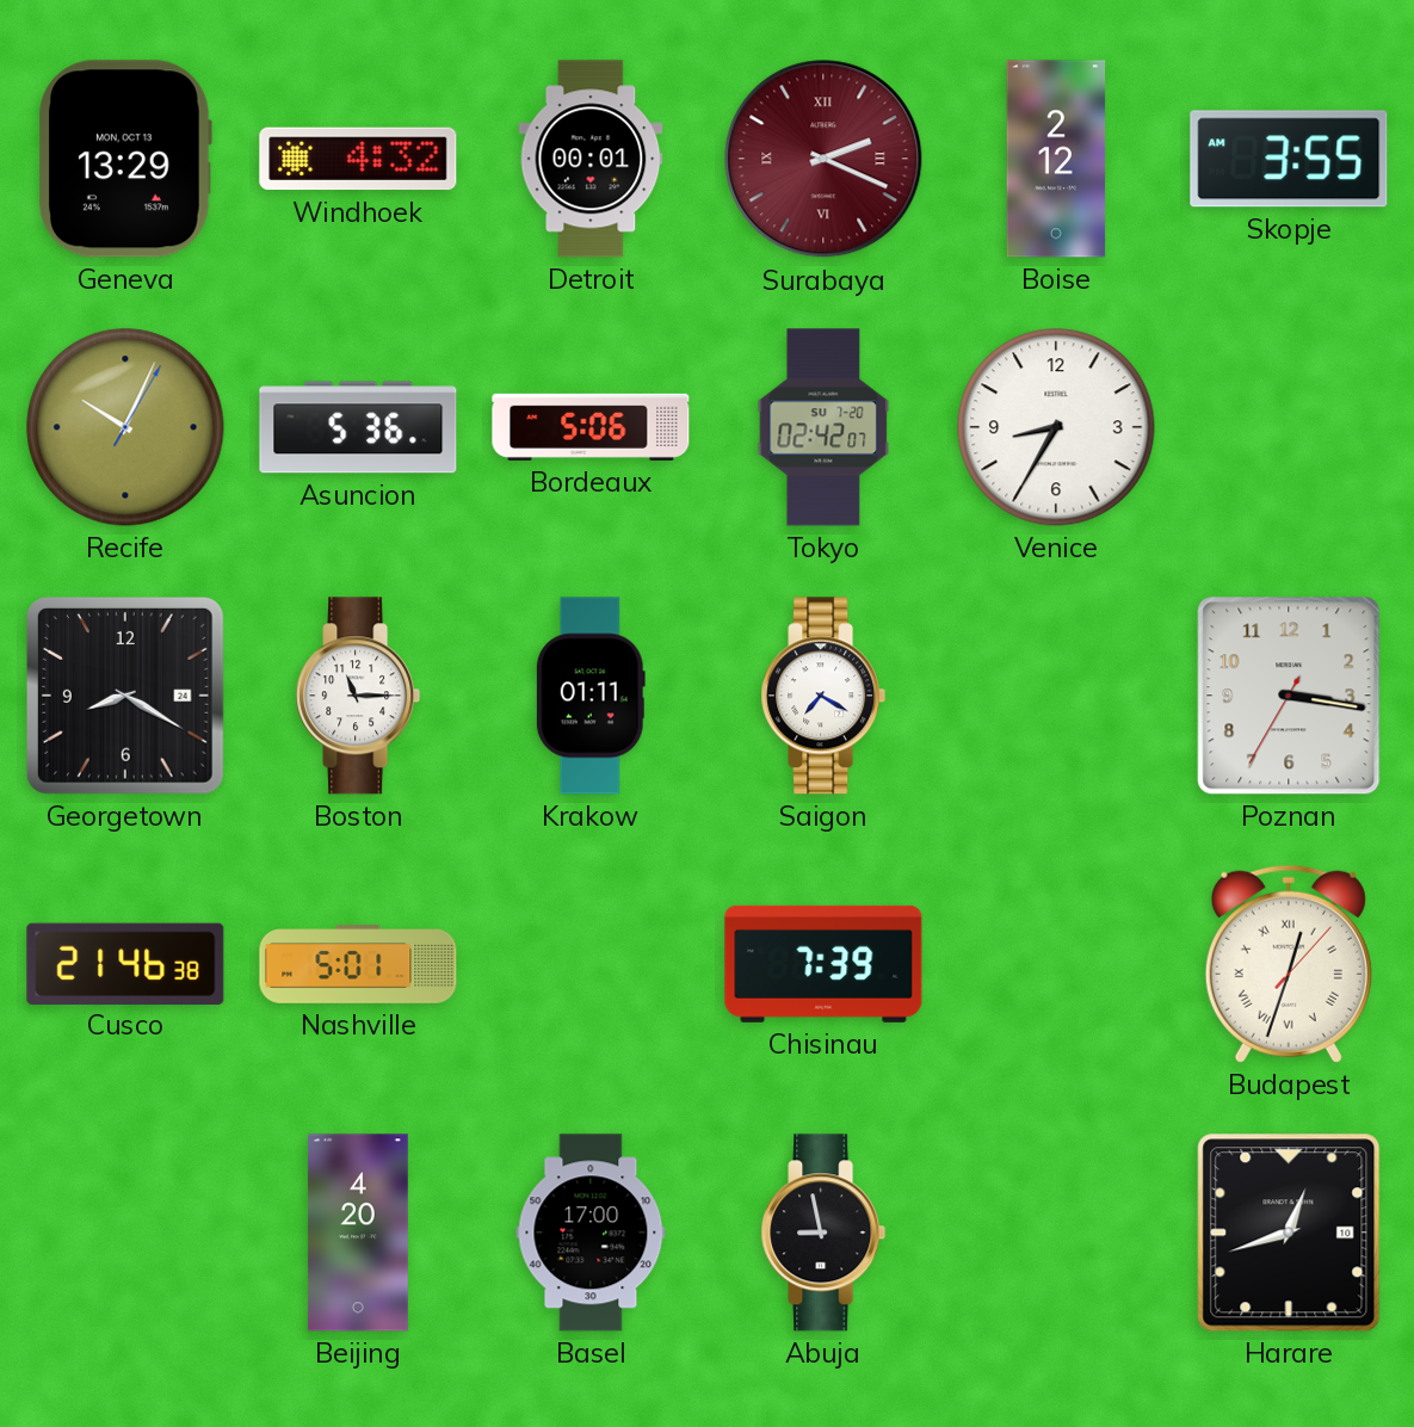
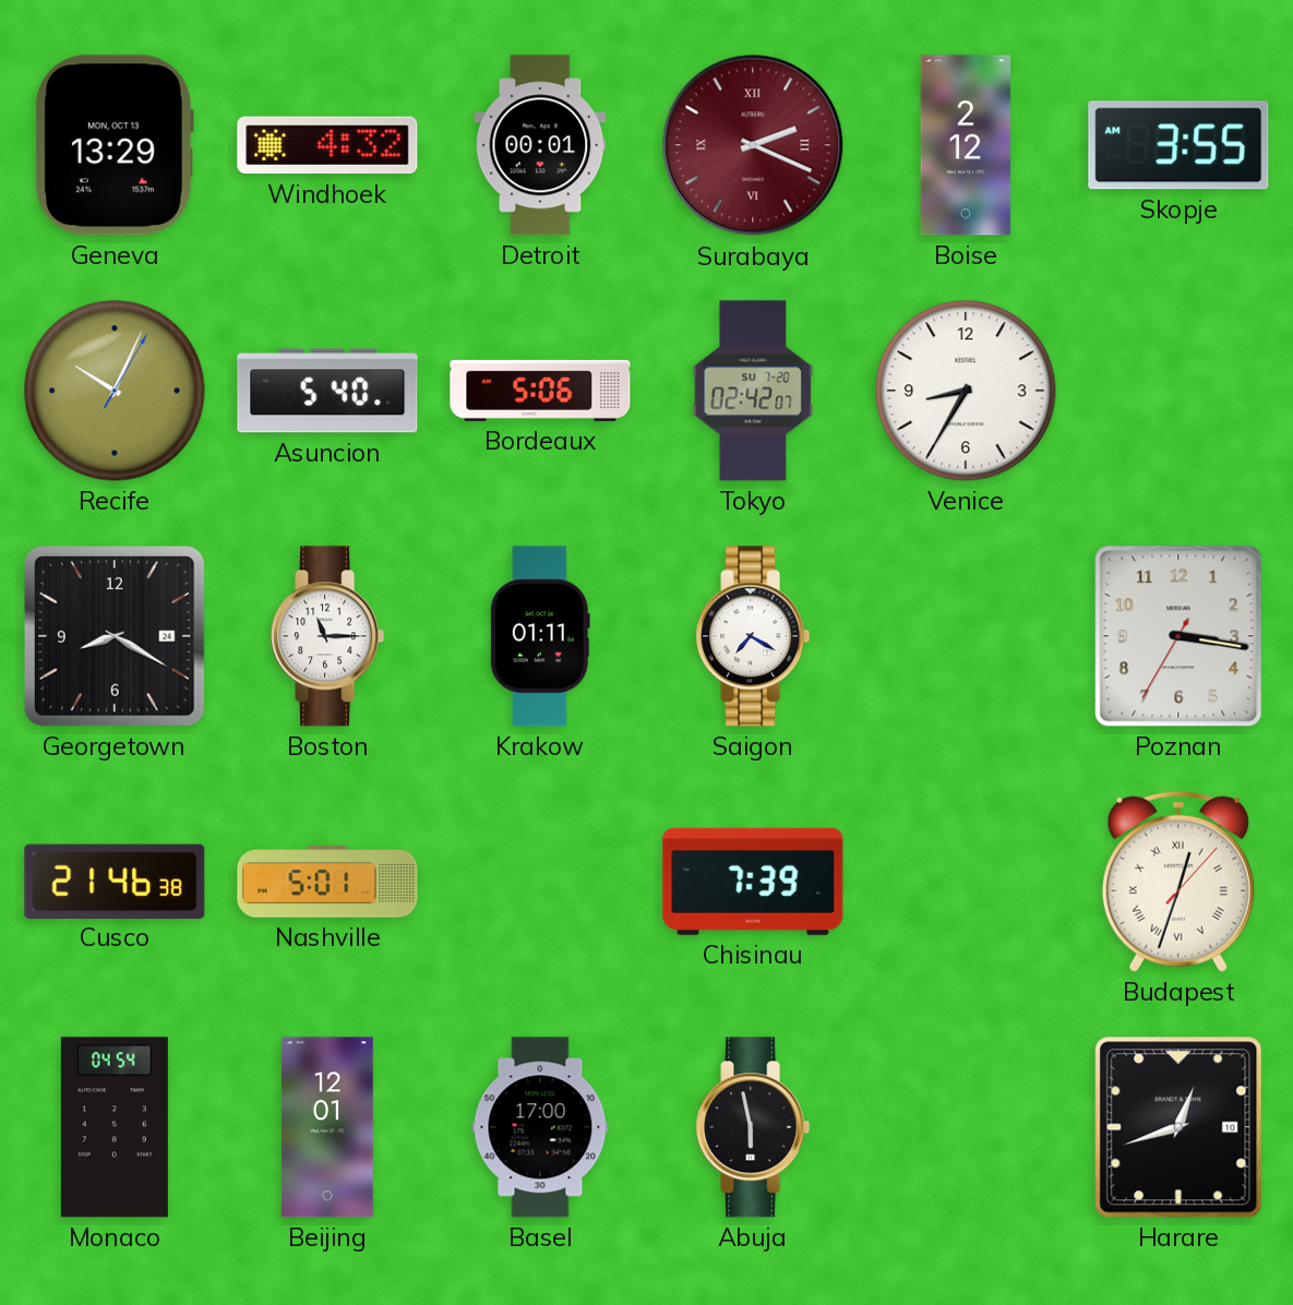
Asuncion: 5:36 -> 5:40
Monaco: none -> 04:54
Beijing: 4:20 -> 12:01
Abuja: 8:58 -> 5:58
